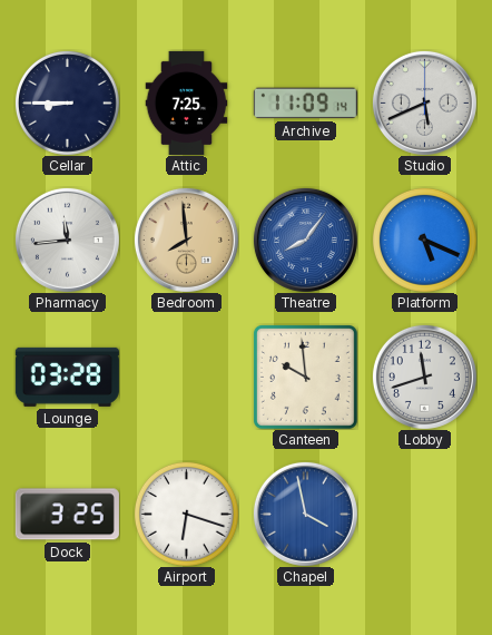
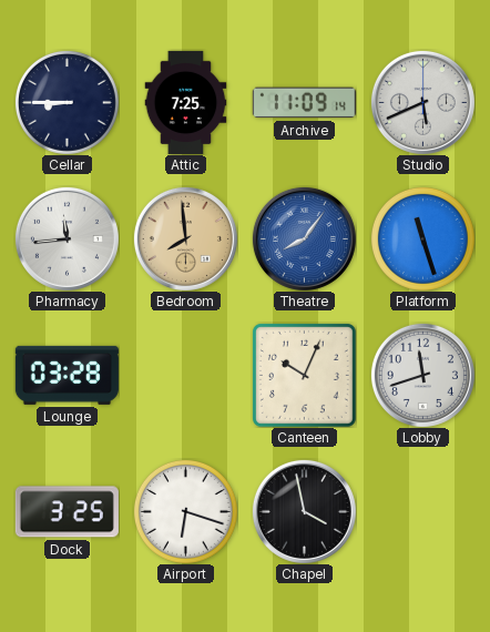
Platform: 5:19 -> 11:27
Canteen: 9:59 -> 10:04
Chapel dial: blue -> black
